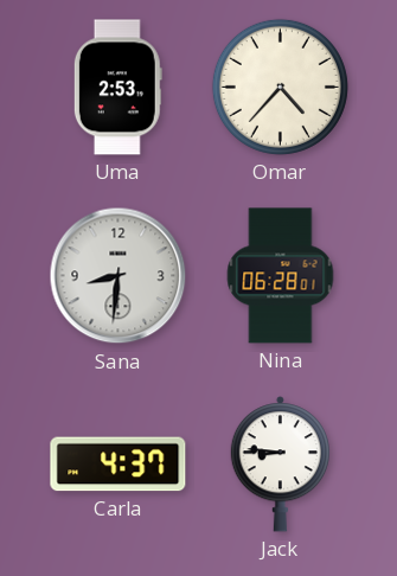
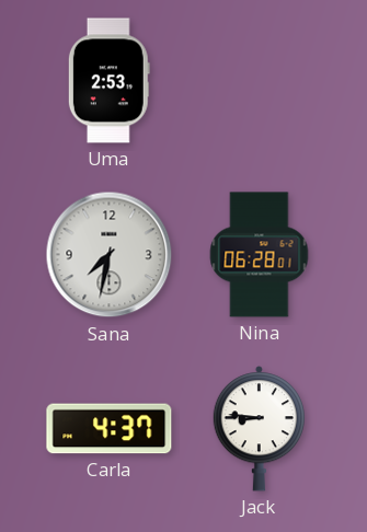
Omar: 4:37 -> none
Sana: 8:31 -> 7:32
